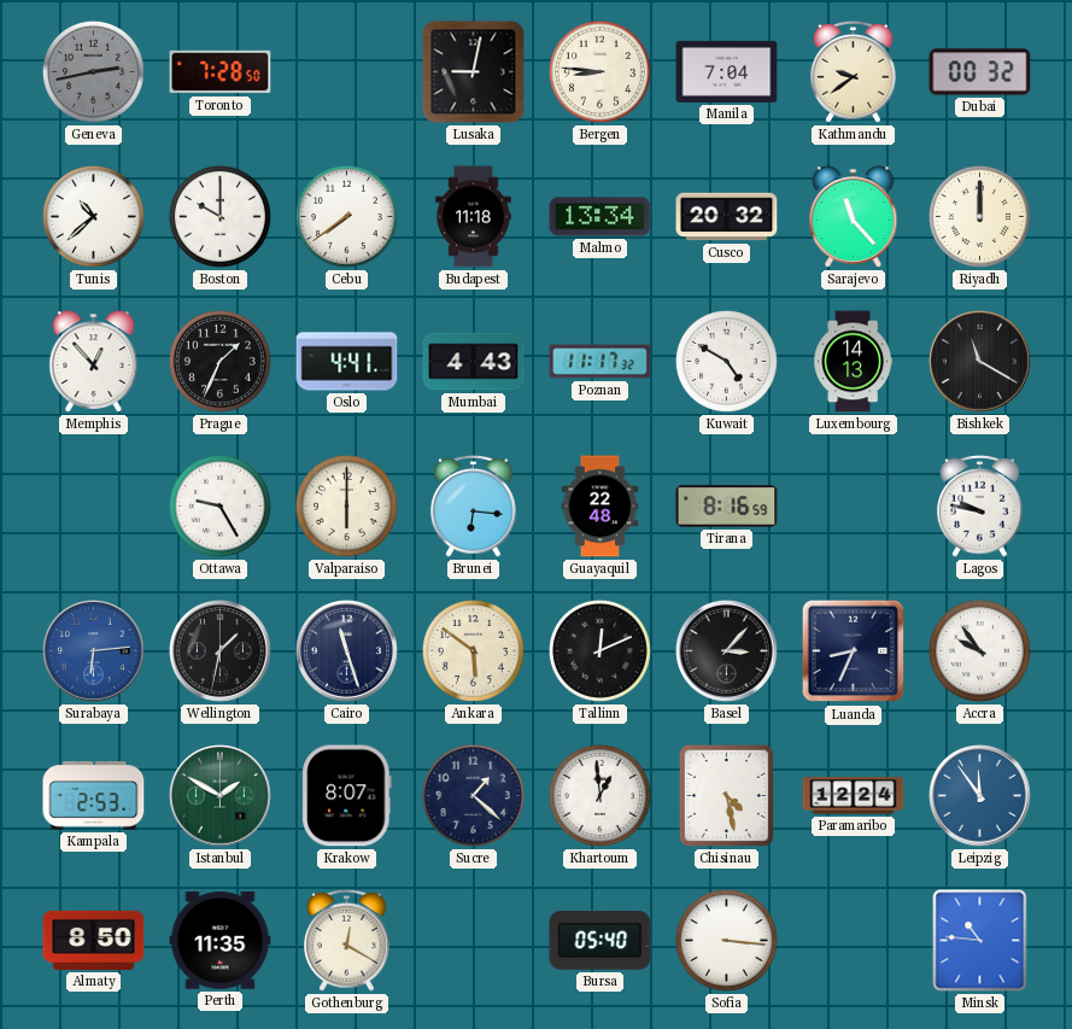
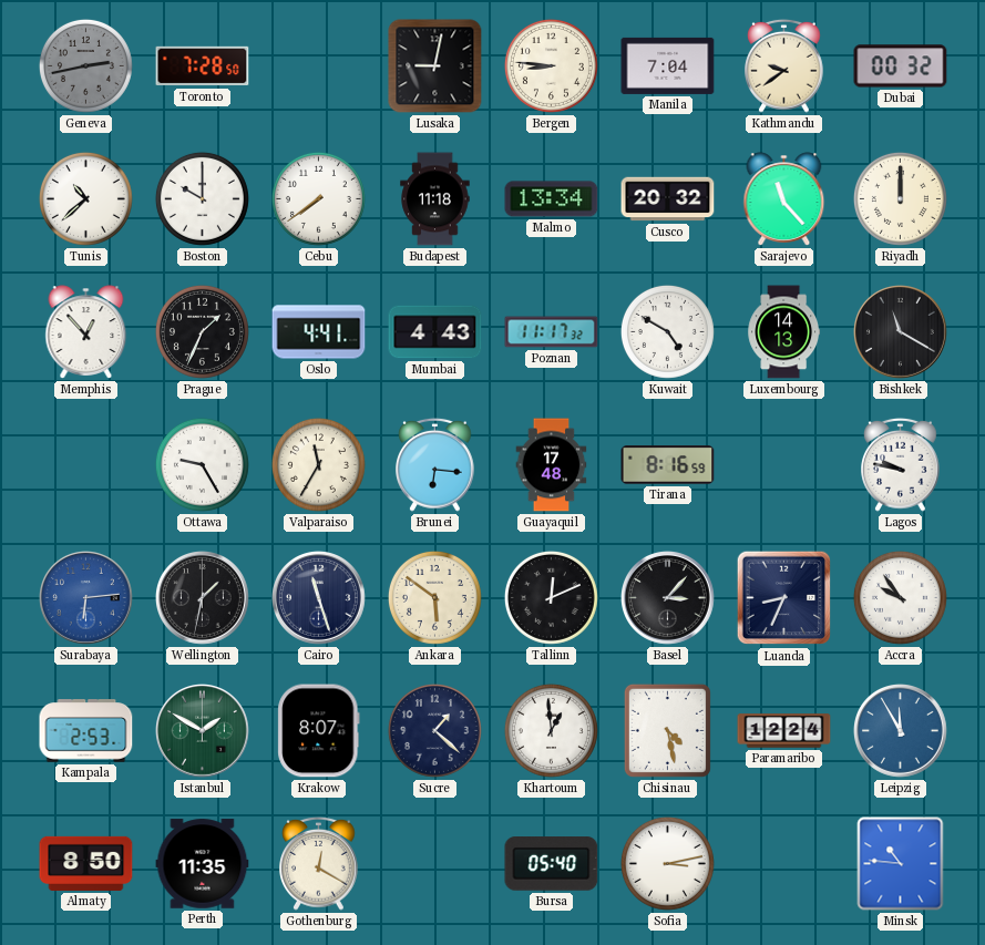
Valparaiso: 6:00 -> 11:35
Guayaquil: 22:48 -> 17:48
Leipzig: 11:54 -> 11:55
Sofia: 3:16 -> 3:13
